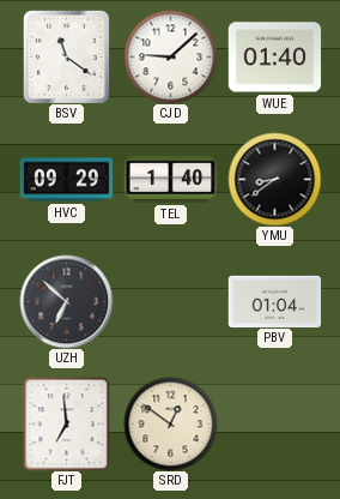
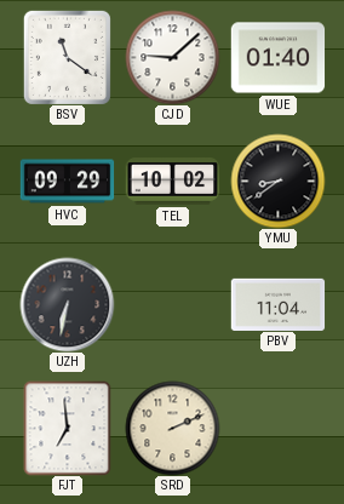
TEL: 1:40 -> 10:02
UZH: 6:52 -> 6:32
PBV: 01:04 -> 11:04
SRD: 12:51 -> 2:11
